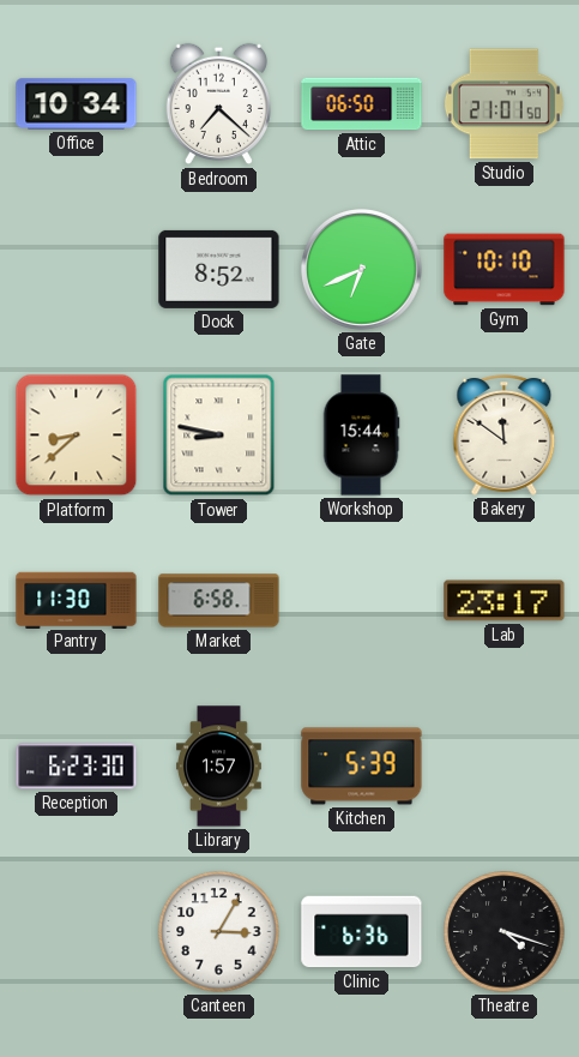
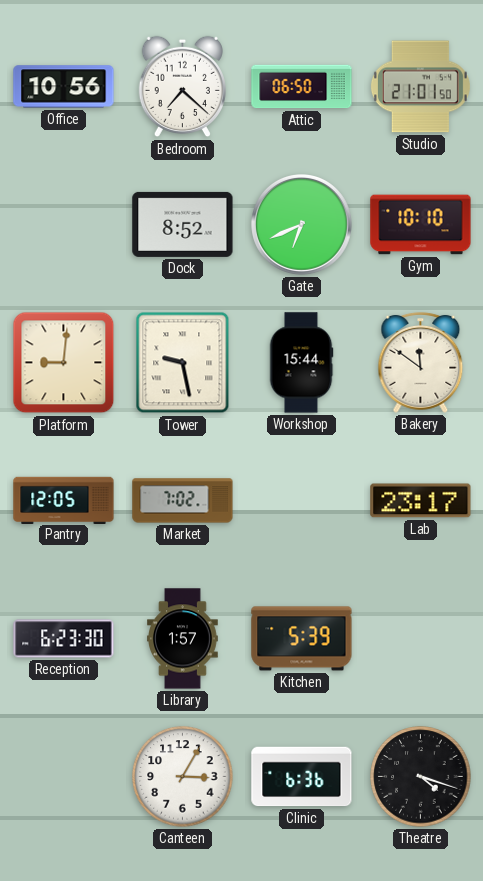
Office: 10:34 -> 10:56
Platform: 8:38 -> 9:01
Tower: 8:47 -> 9:28
Pantry: 11:30 -> 12:05
Market: 6:58 -> 7:02
